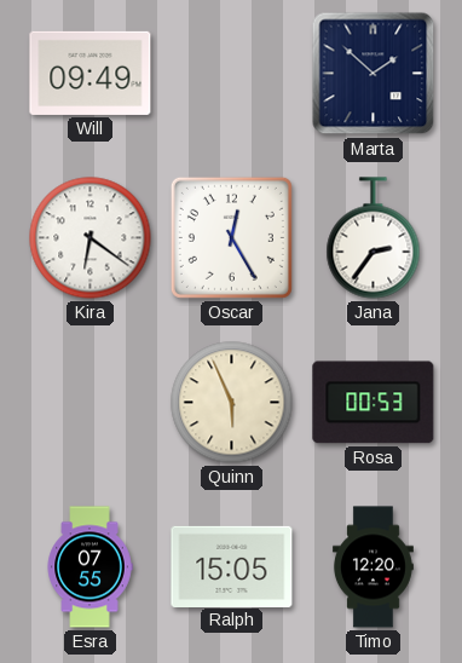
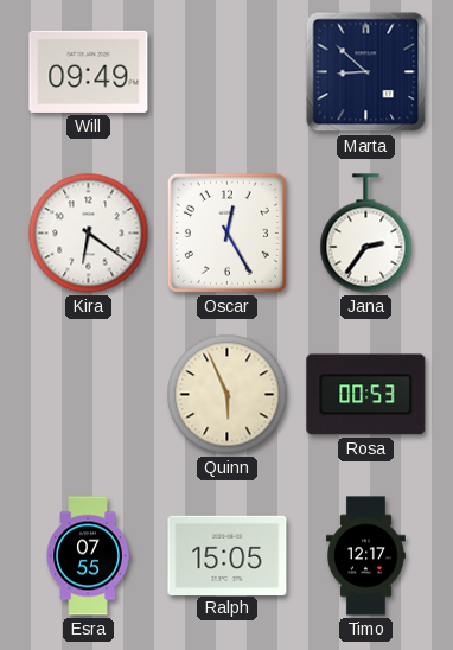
Marta: 1:52 -> 8:52
Timo: 12:20 -> 12:17
